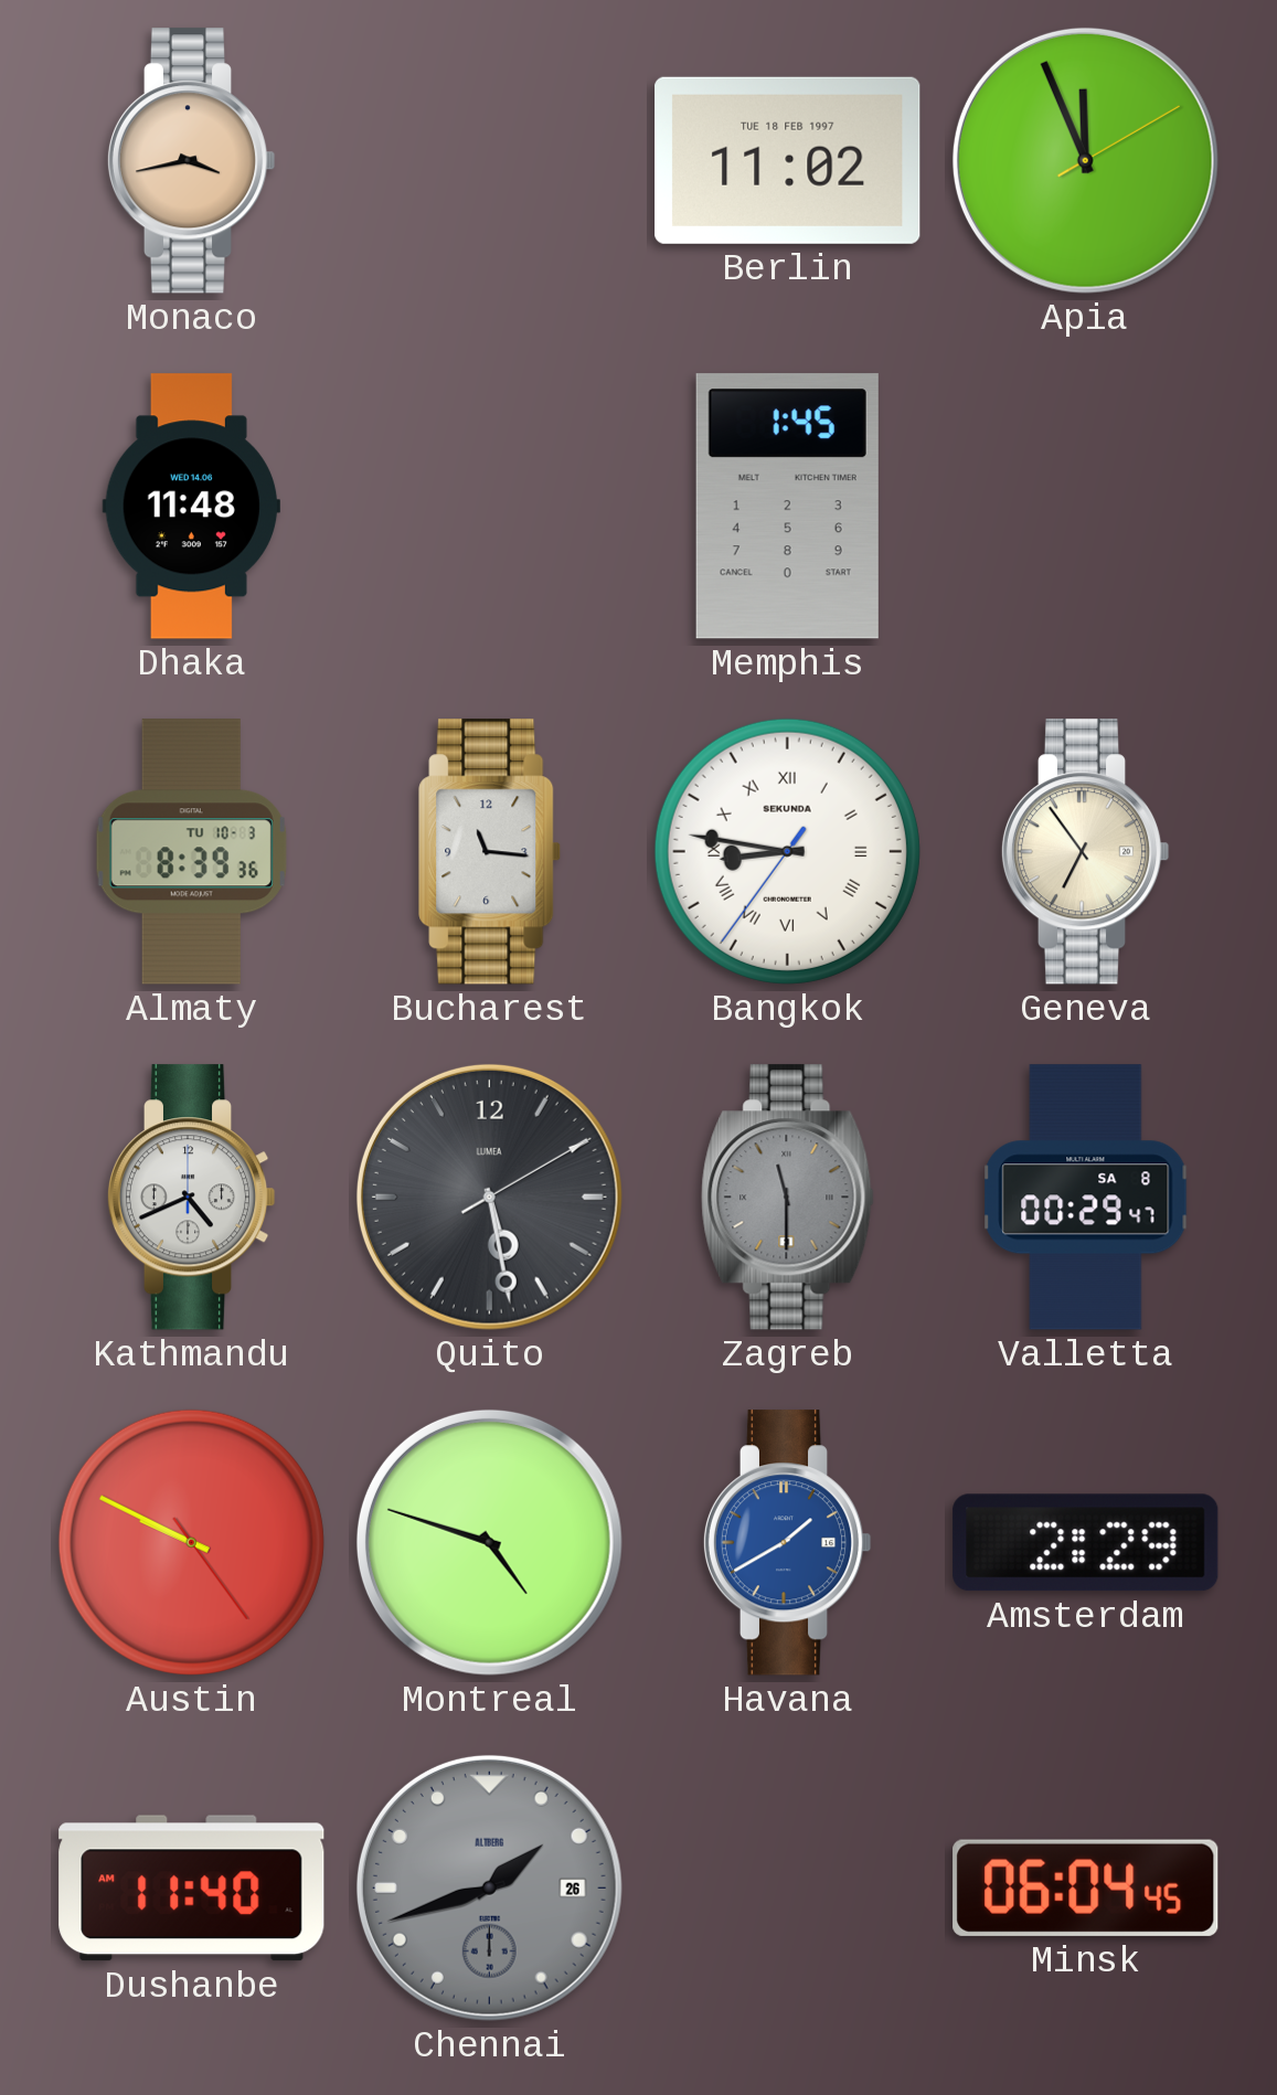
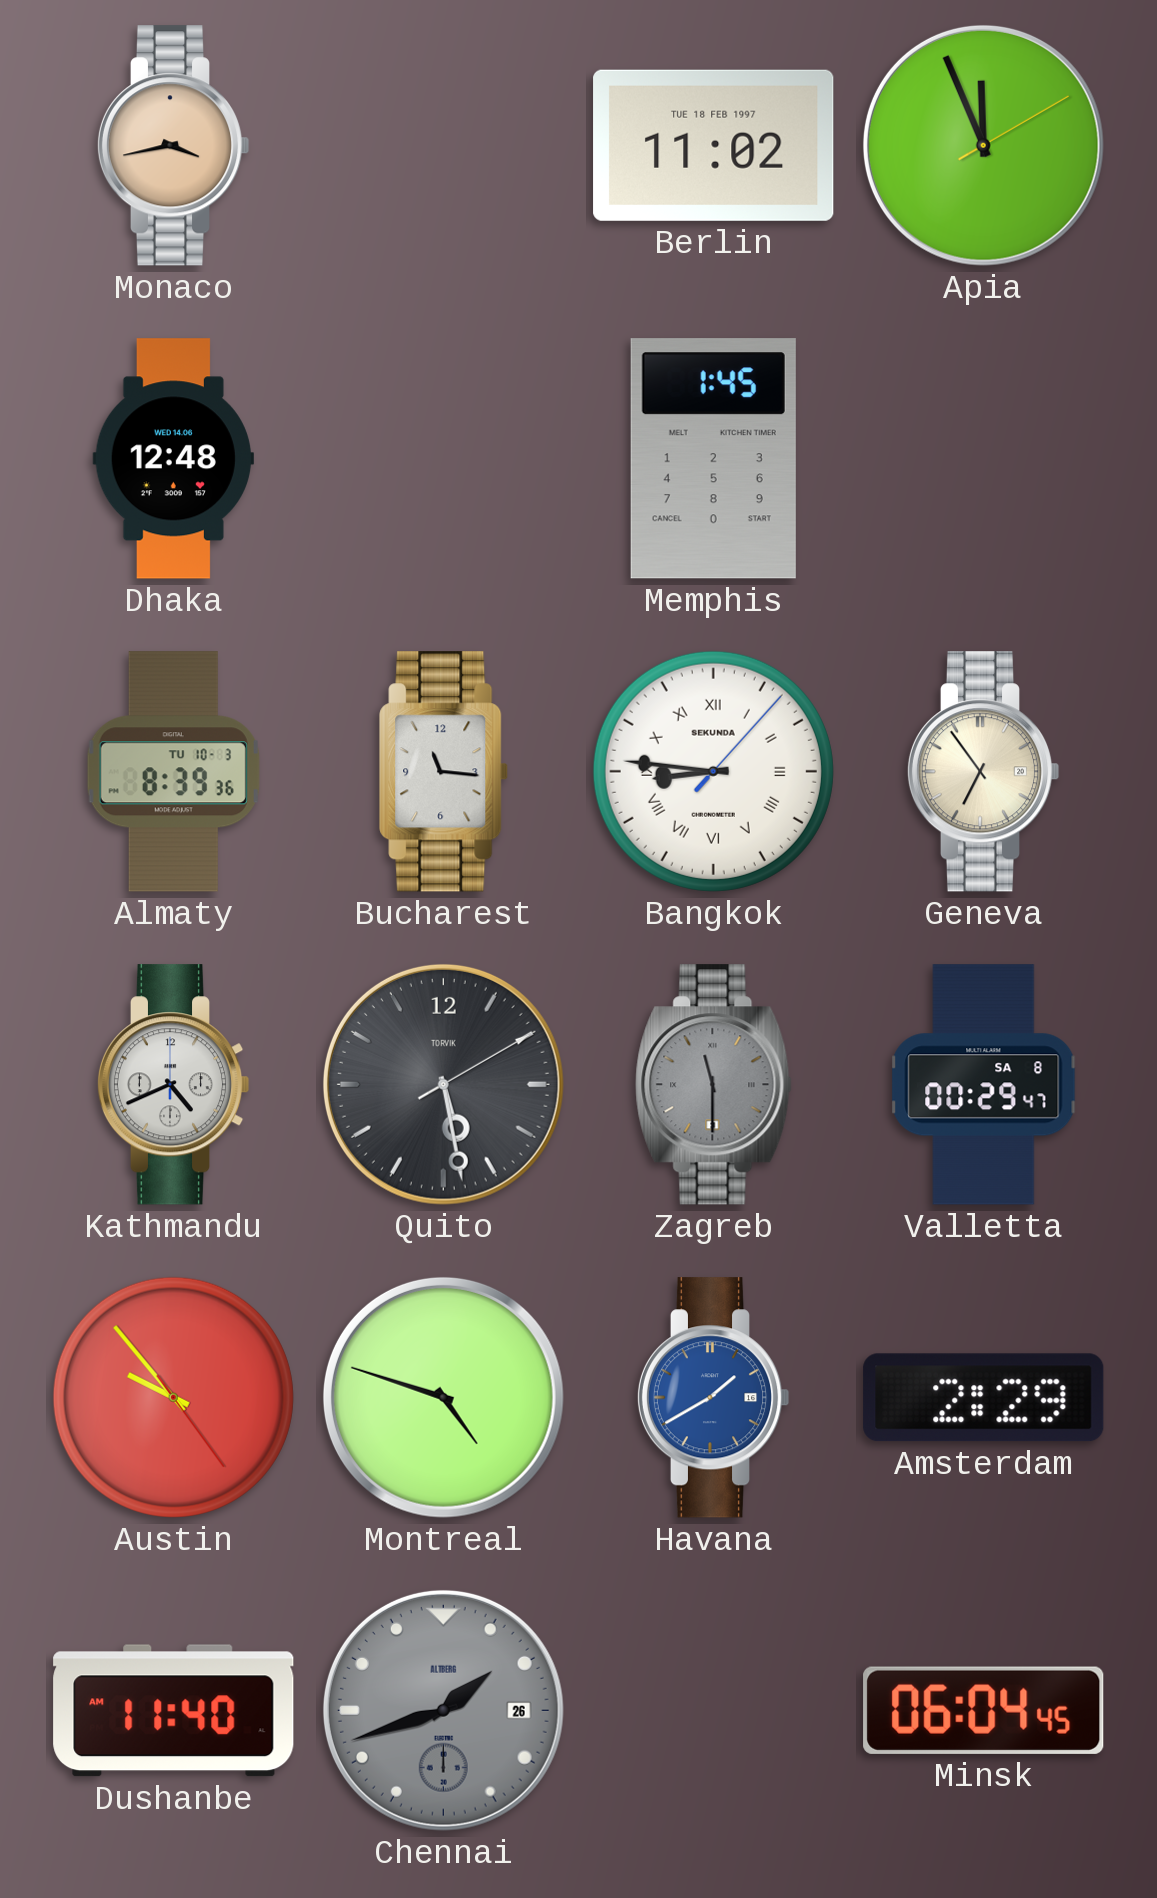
Dhaka: 11:48 -> 12:48
Bangkok: 8:46:36 -> 8:46:07
Quito brand: LUMEA -> TORVIK
Austin: 9:49 -> 9:53
